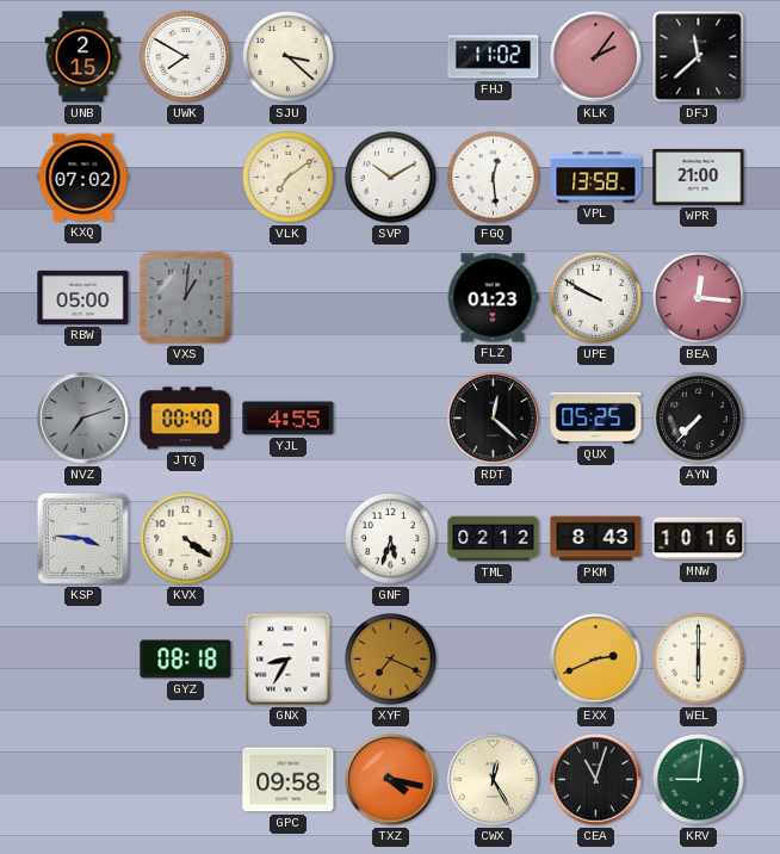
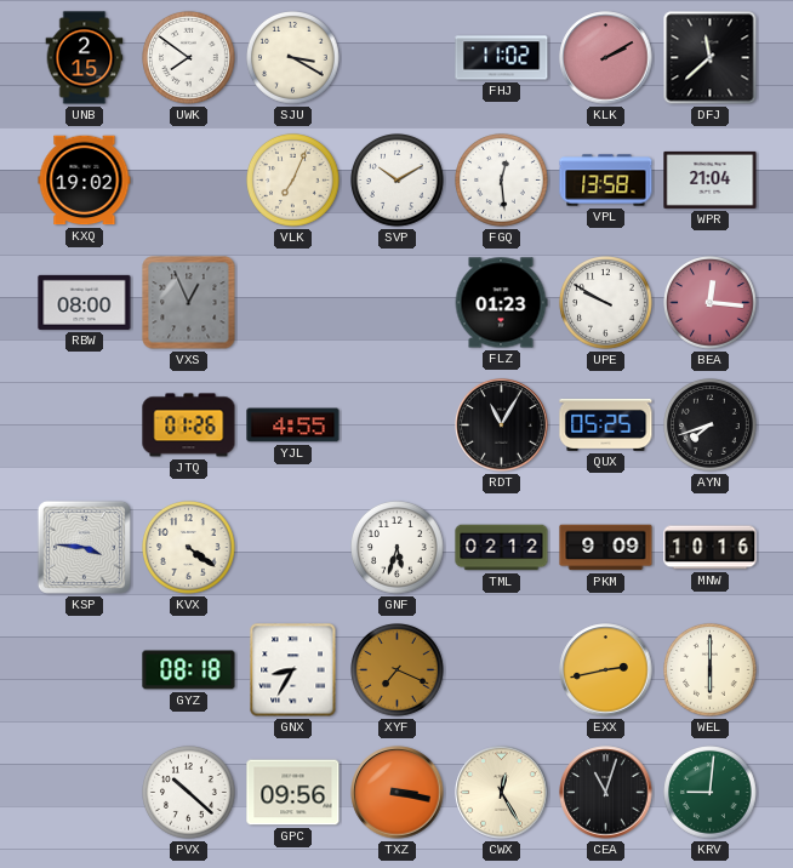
UWK: 7:50 -> 7:51
SJU: 3:22 -> 3:20
KLK: 2:06 -> 2:10
KXQ: 07:02 -> 19:02
VLK: 7:09 -> 7:04
WPR: 21:00 -> 21:04
RBW: 05:00 -> 08:00
VXS: 1:01 -> 12:56
NVZ: 7:12 -> none
JTQ: 00:40 -> 01:26
RDT: 12:22 -> 11:05
AYN: 7:37 -> 7:42
PKM: 8:43 -> 9:09
EXX: 2:41 -> 2:43
PVX: none -> 10:22
GPC: 09:58 -> 09:56
TXZ: 4:17 -> 3:17
